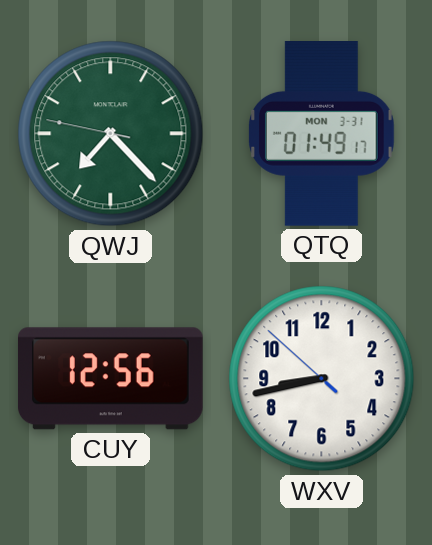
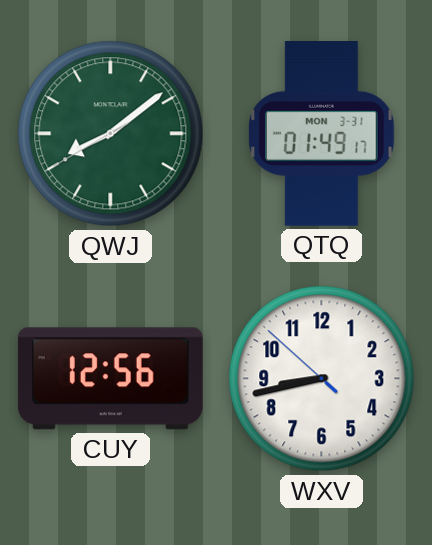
QWJ: 7:22 -> 8:08
